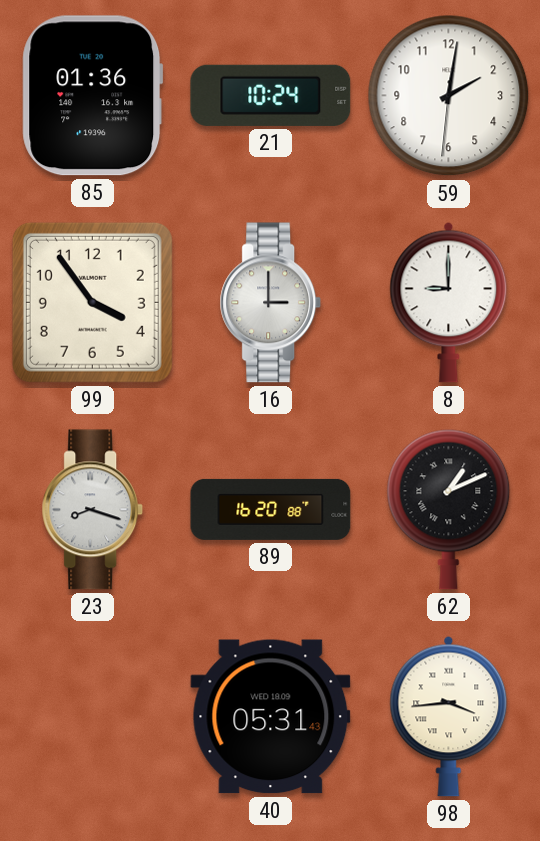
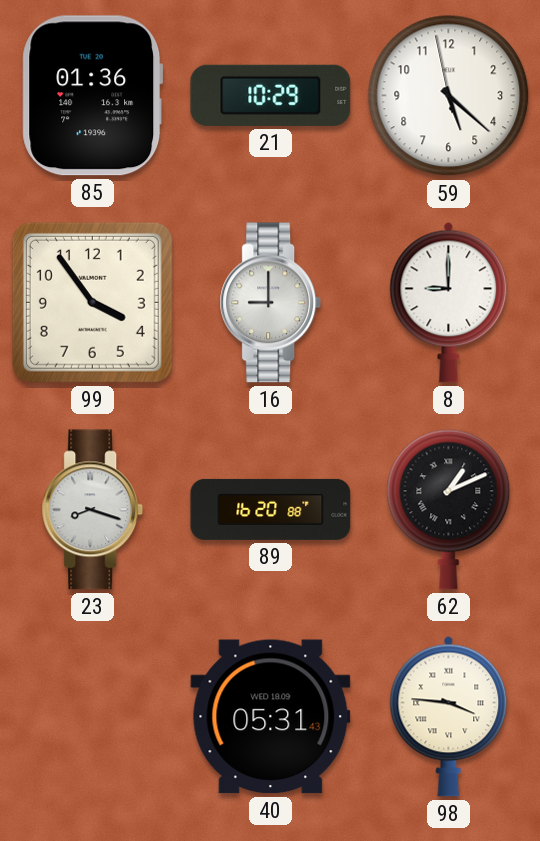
21: 10:24 -> 10:29
59: 2:01 -> 5:21
16: 3:00 -> 9:00
98: 3:44 -> 3:46
